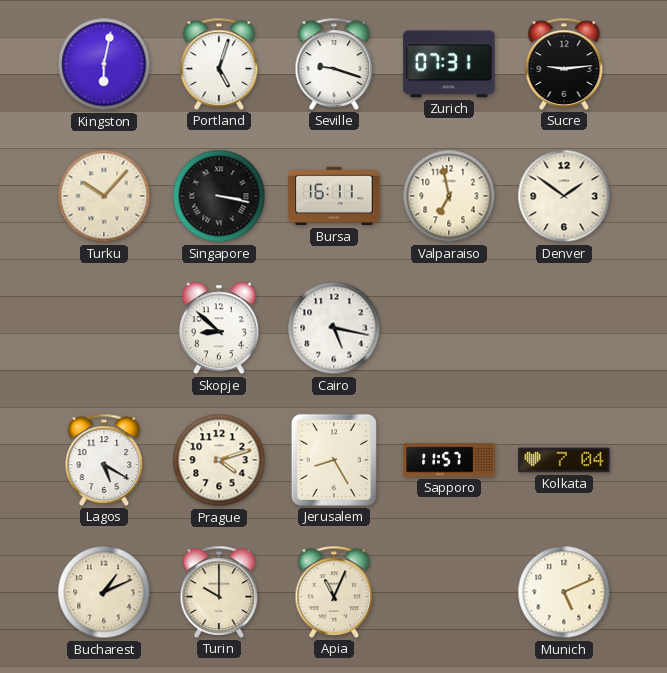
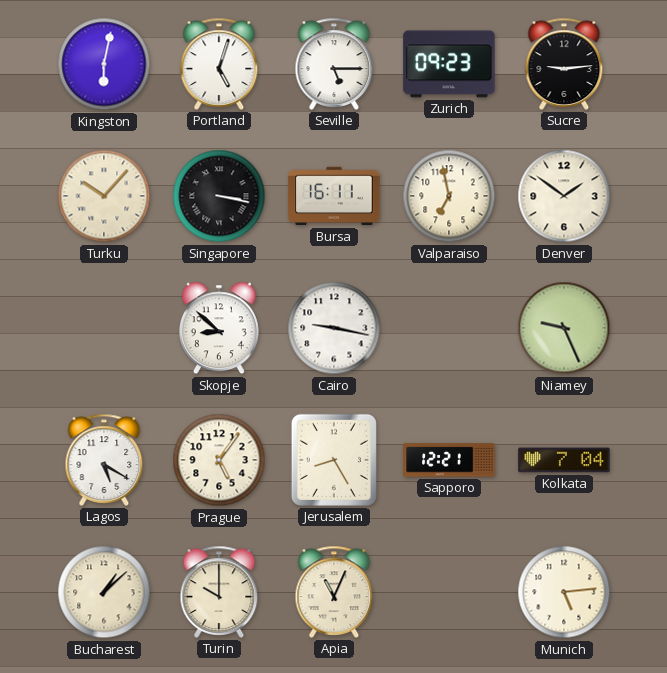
Seville: 9:18 -> 5:15
Zurich: 07:31 -> 09:23
Cairo: 5:17 -> 9:17
Niamey: none -> 9:26
Prague: 4:12 -> 5:06
Sapporo: 11:57 -> 12:21
Bucharest: 1:11 -> 1:08
Munich: 5:11 -> 5:14
